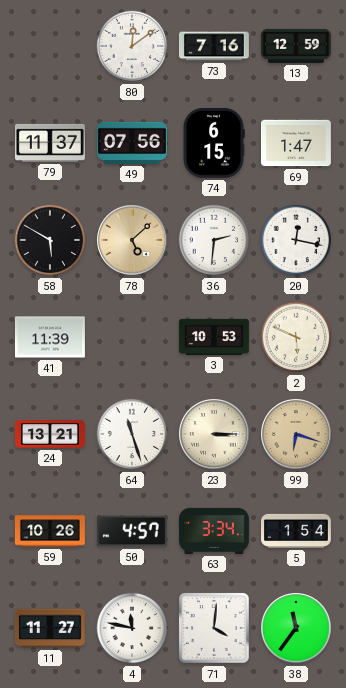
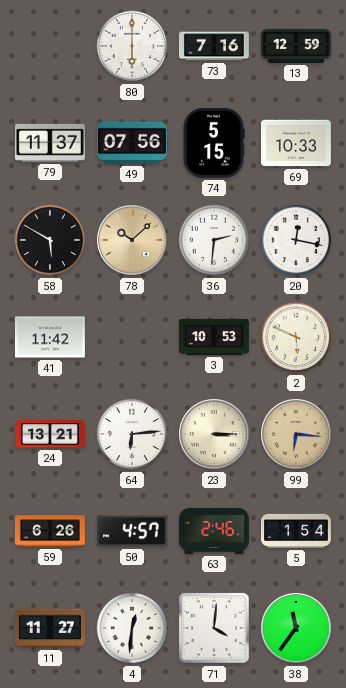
80: 12:09 -> 6:00
74: 6:15 -> 5:15
69: 1:47 -> 10:33
78: 5:08 -> 10:08
41: 11:39 -> 11:42
64: 11:27 -> 6:14
99: 6:18 -> 6:16
59: 10:26 -> 6:26
63: 3:34 -> 2:46
4: 11:47 -> 12:31
